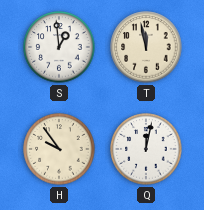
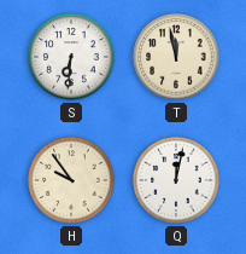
S: 12:59 -> 6:31
